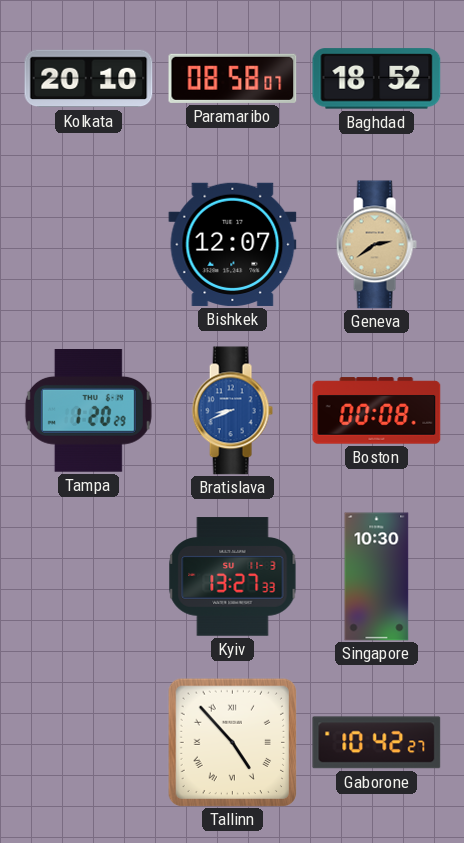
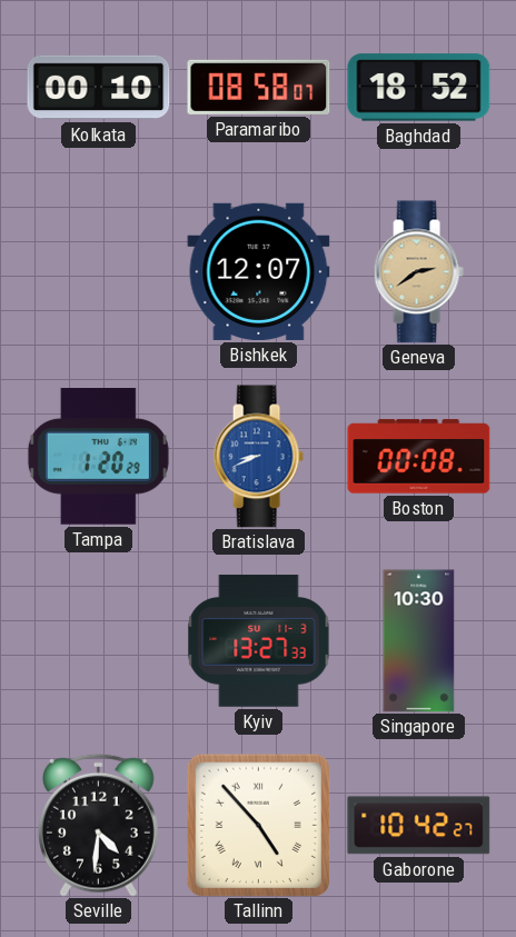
Kolkata: 20:10 -> 00:10
Seville: none -> 4:31
